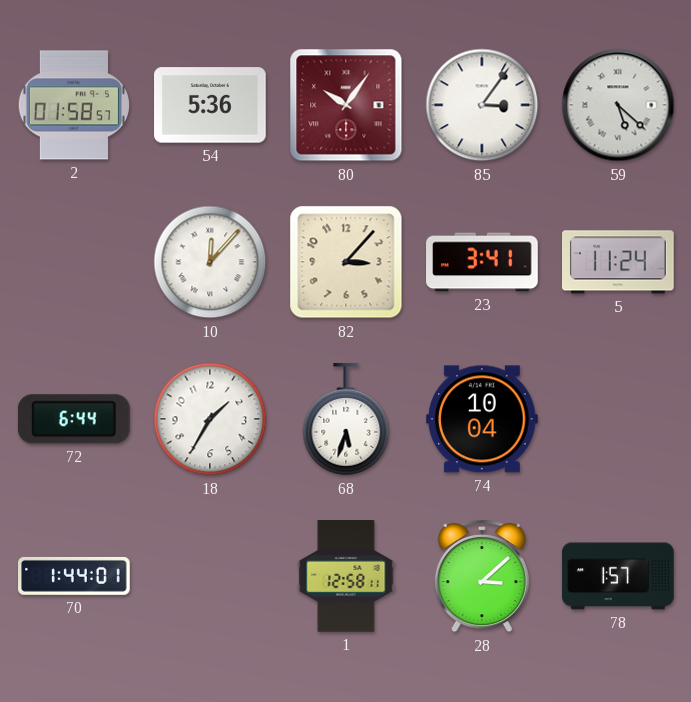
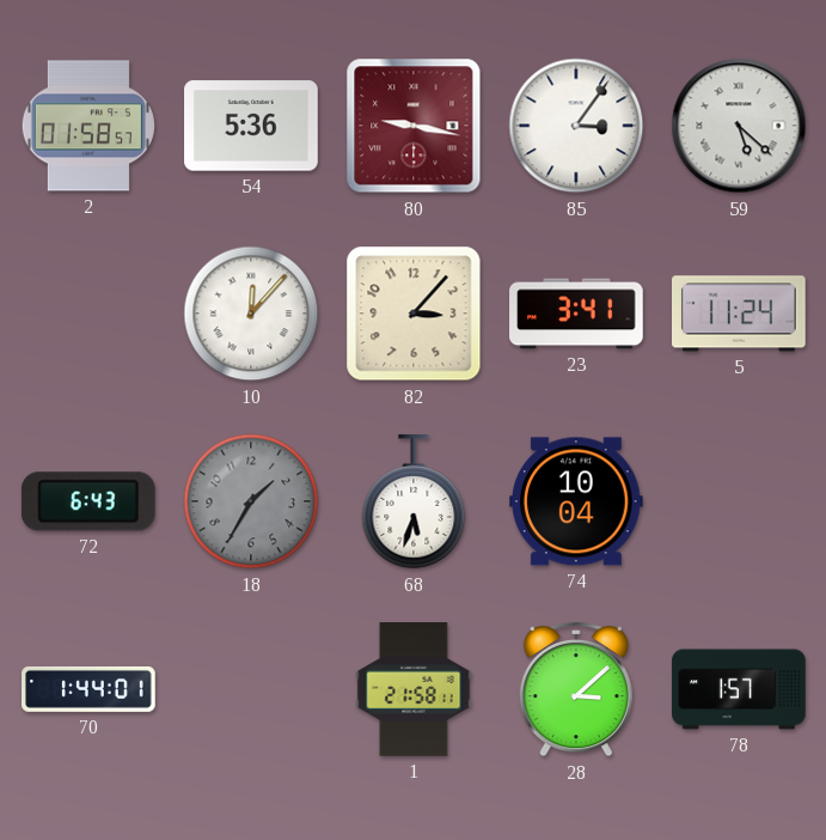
80: 10:06 -> 9:17
72: 6:44 -> 6:43
18 dial: white -> grey
1: 12:58 -> 21:58
